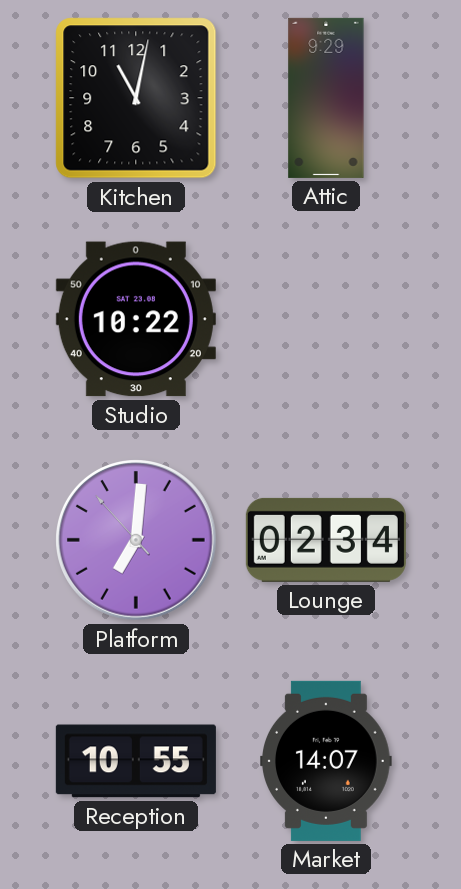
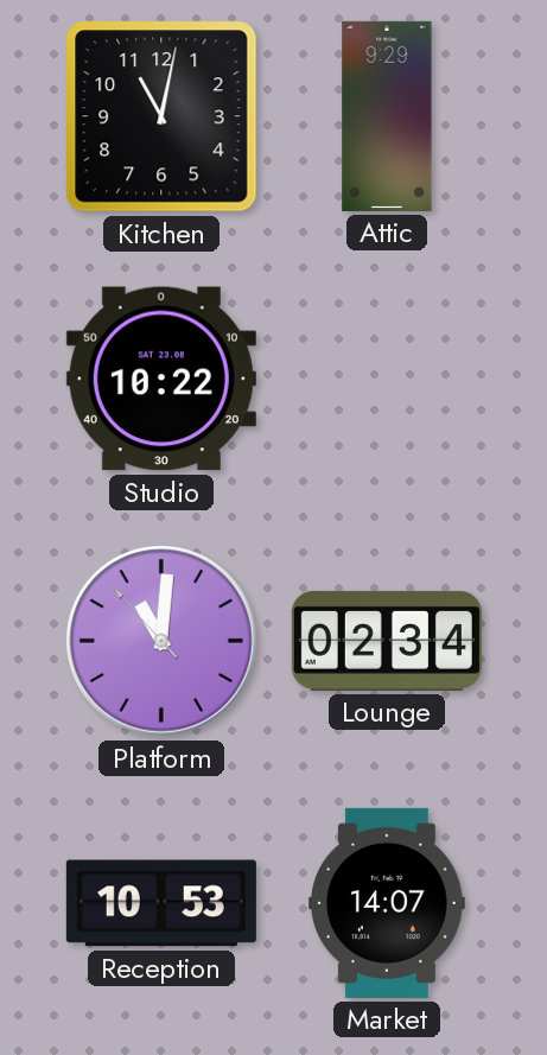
Platform: 7:00 -> 11:00
Reception: 10:55 -> 10:53
